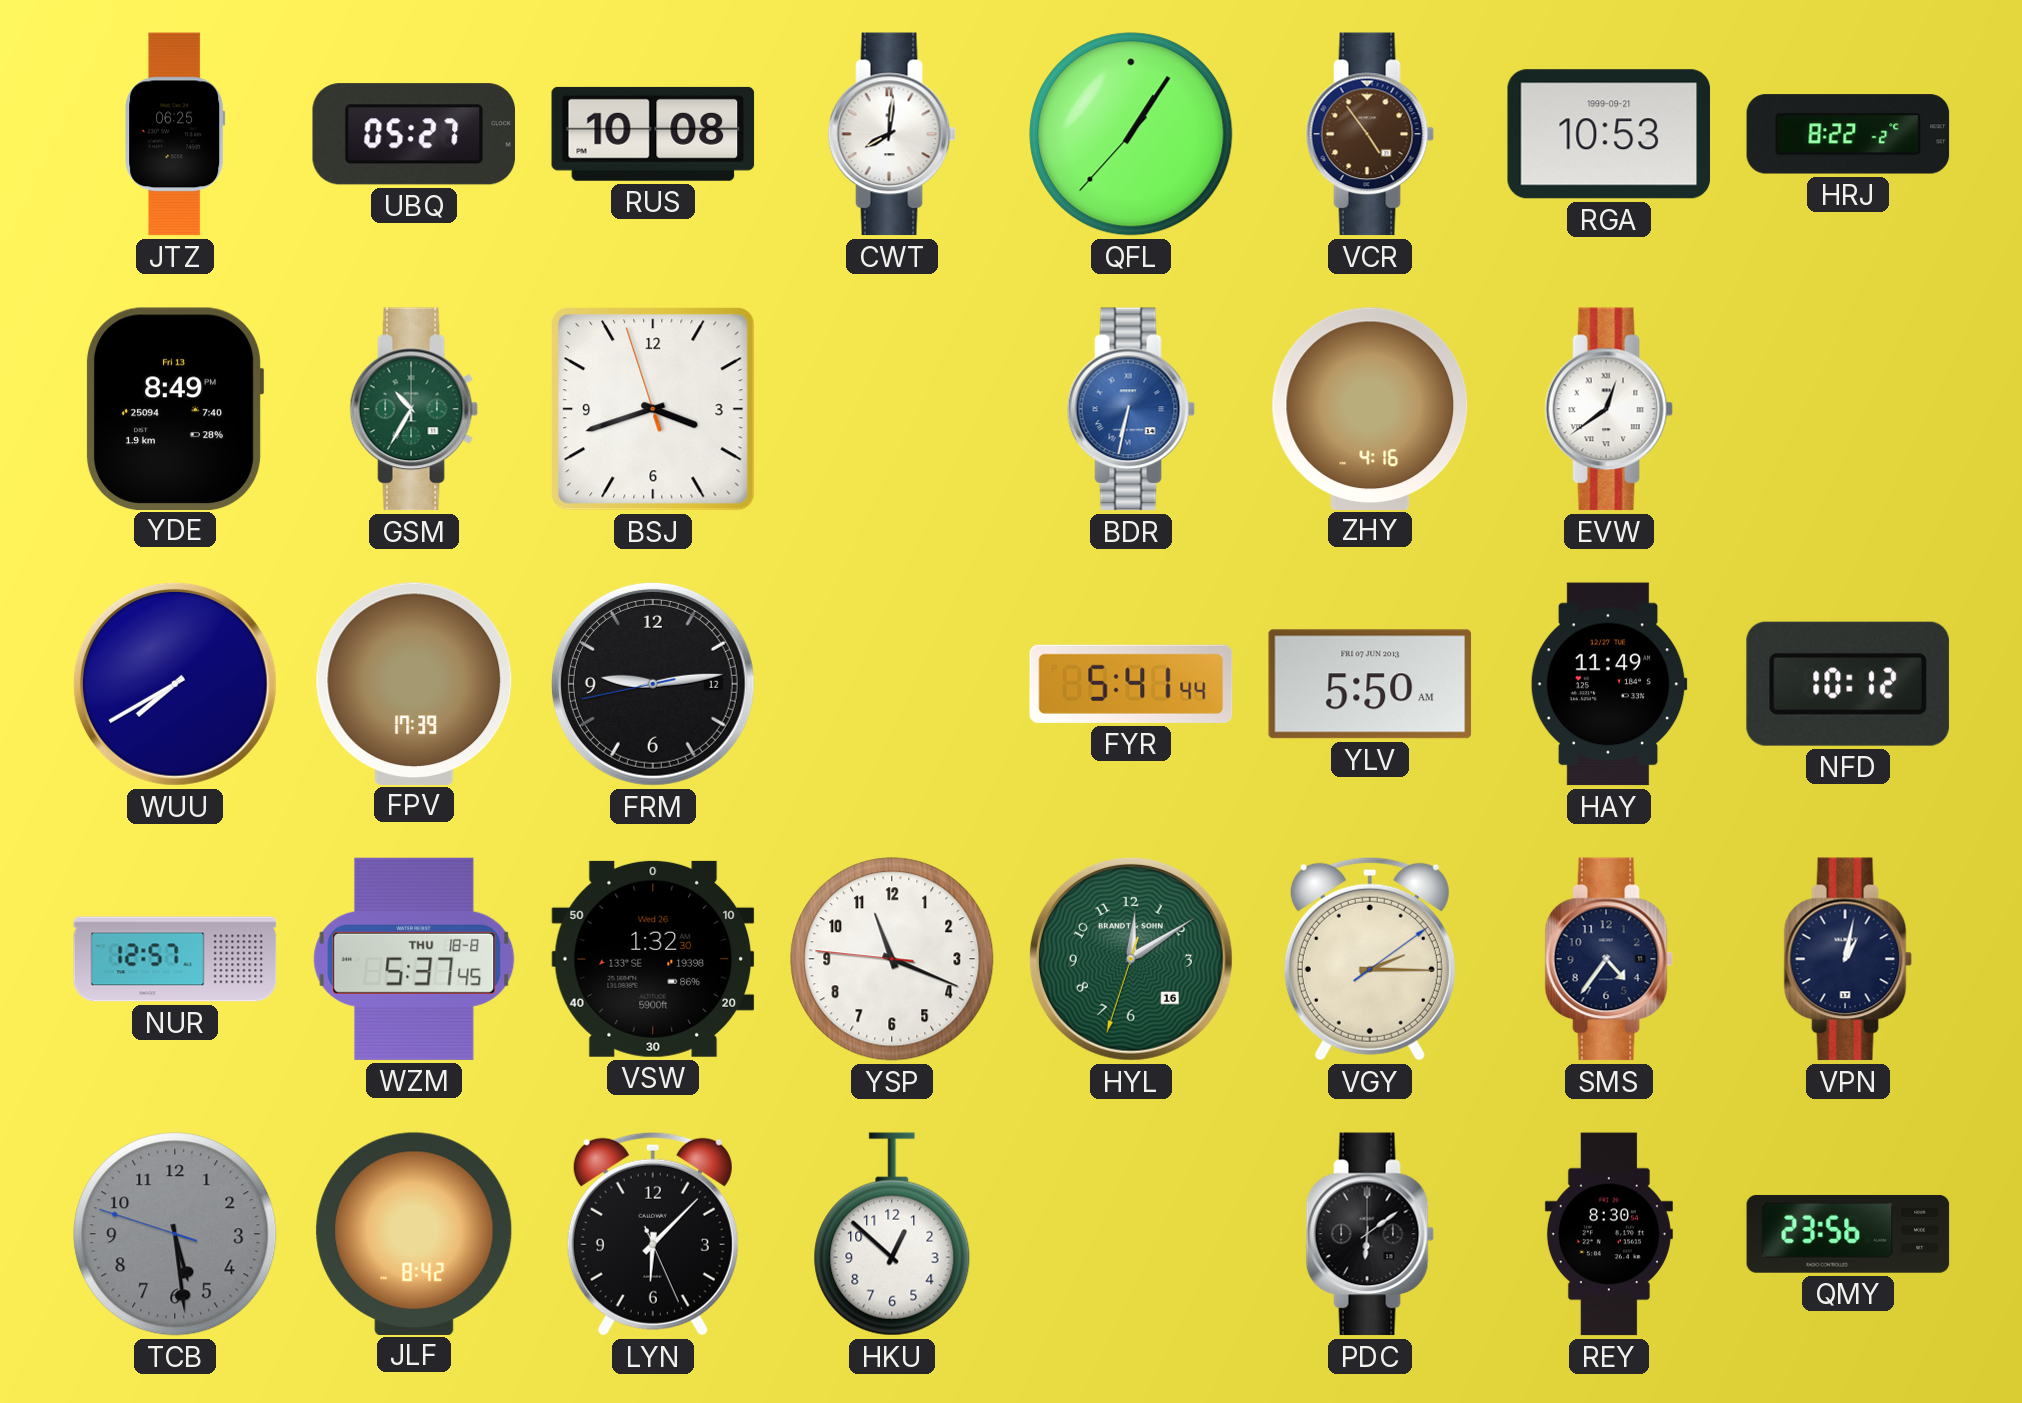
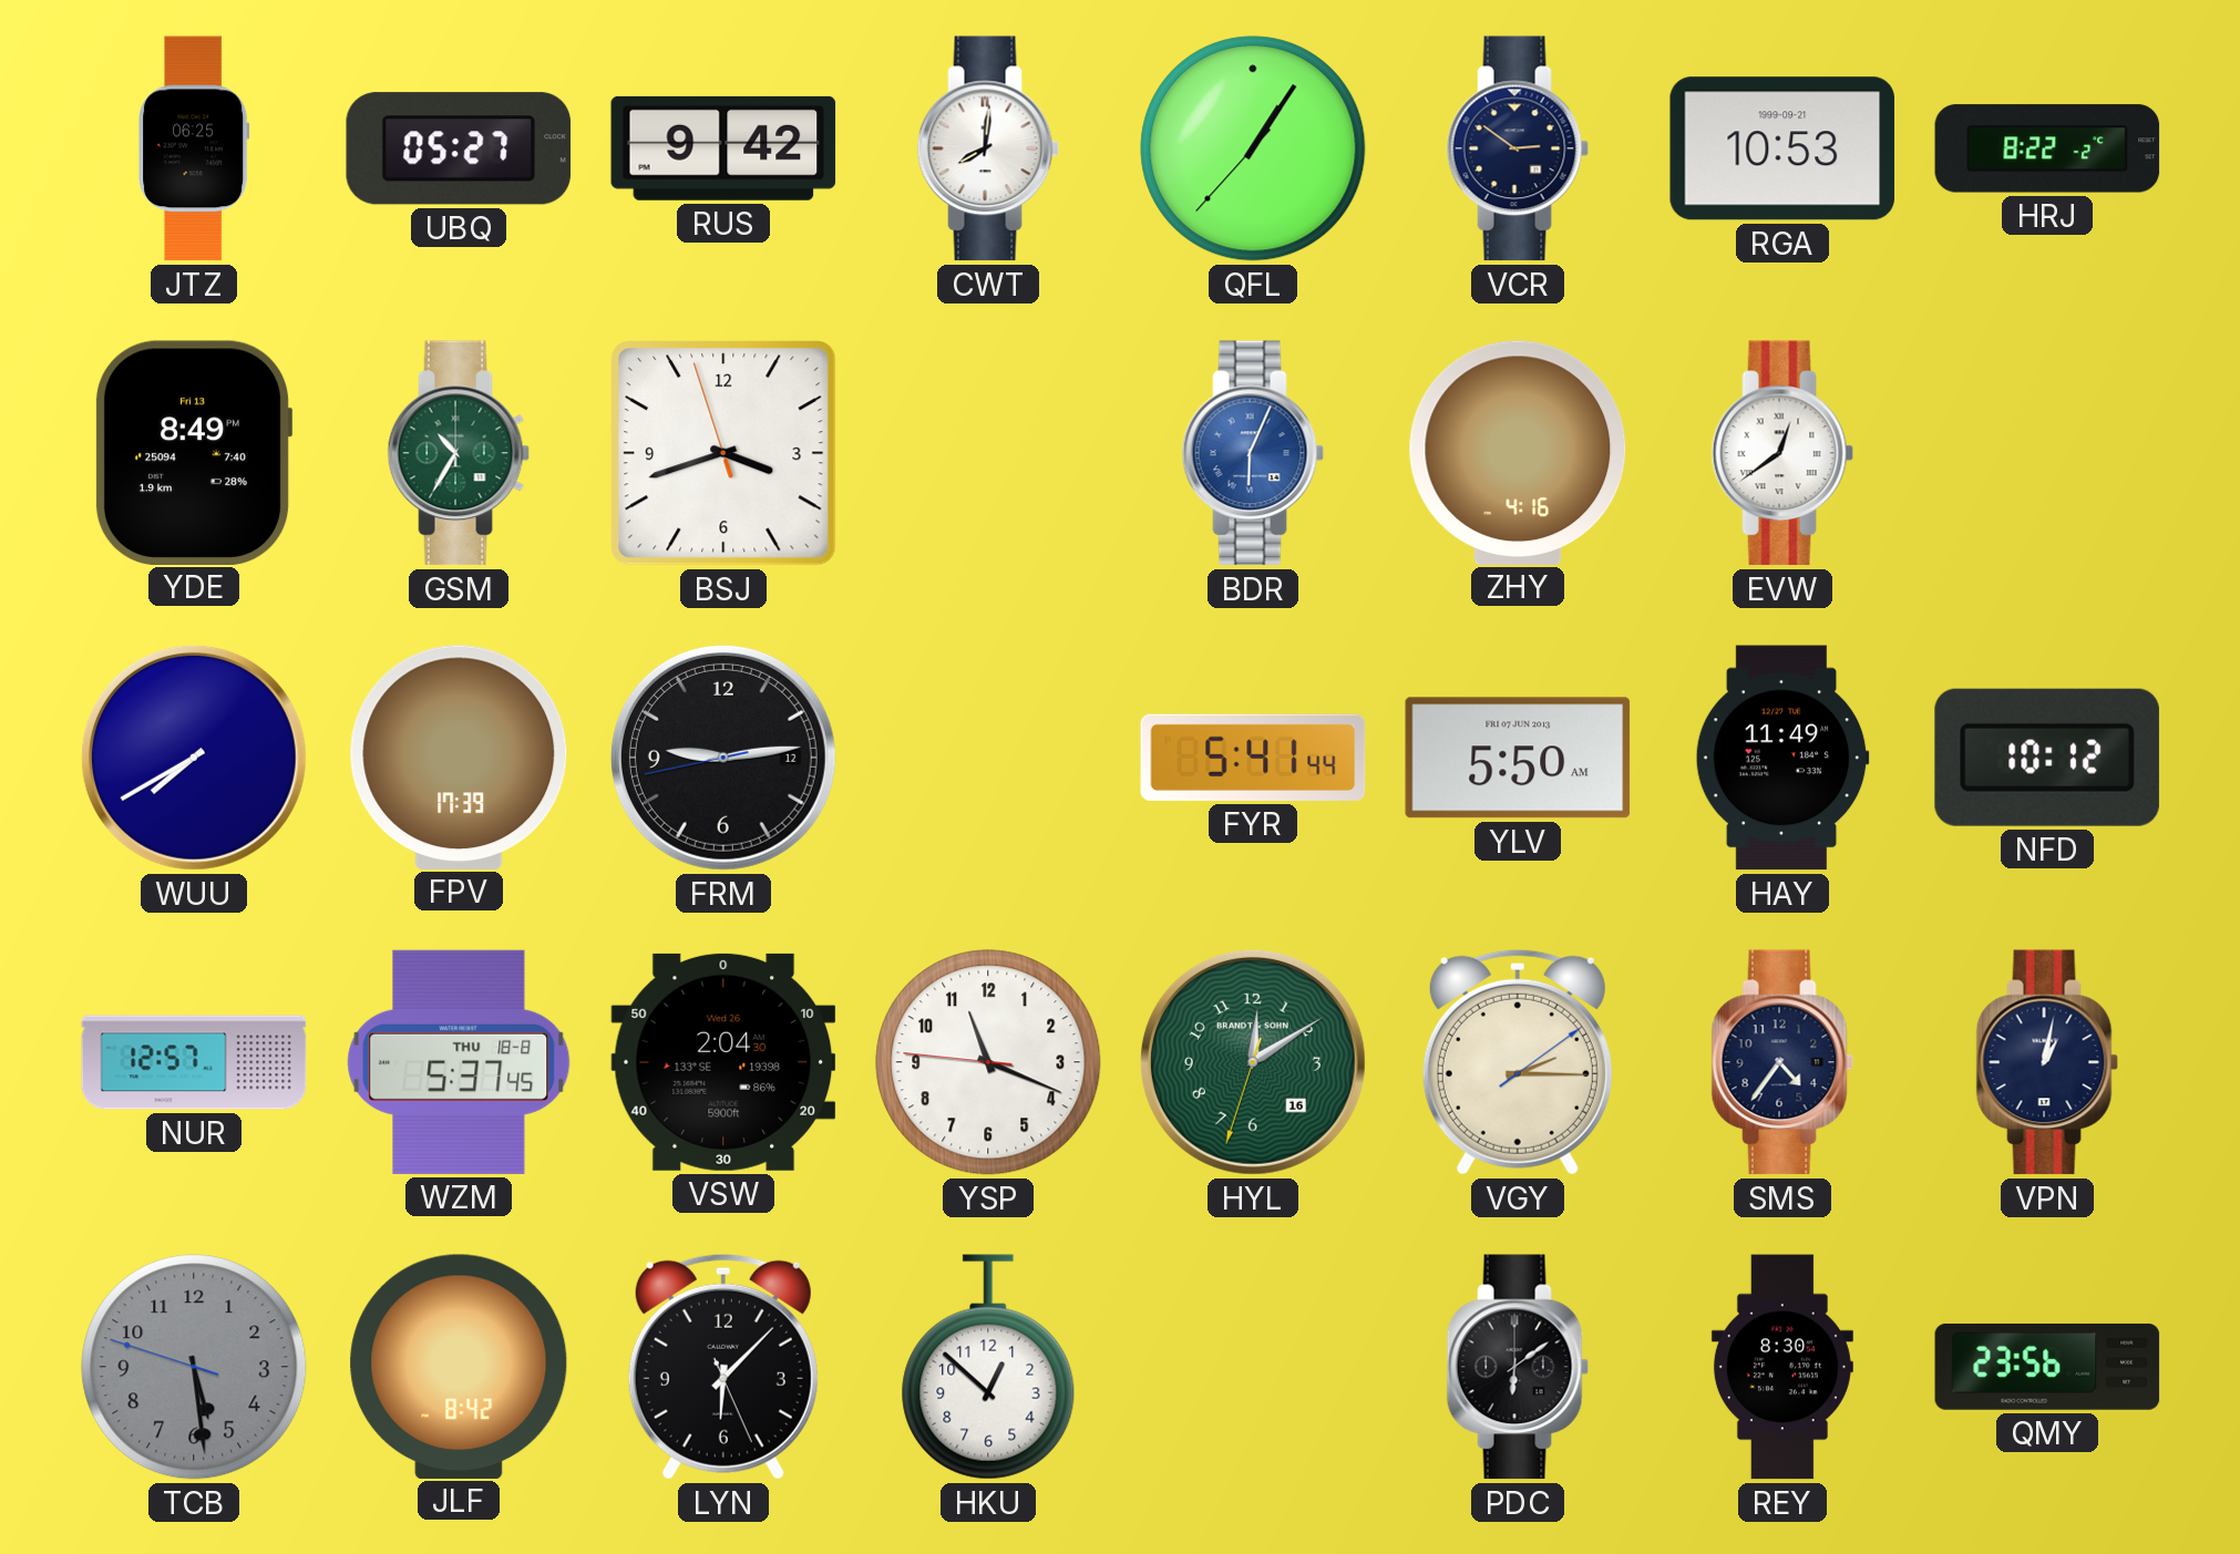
RUS: 10:08 -> 9:42
VCR: 4:54 -> 2:51
VCR dial: brown -> navy
BDR: 6:32 -> 6:04
VSW: 1:32 -> 2:04
